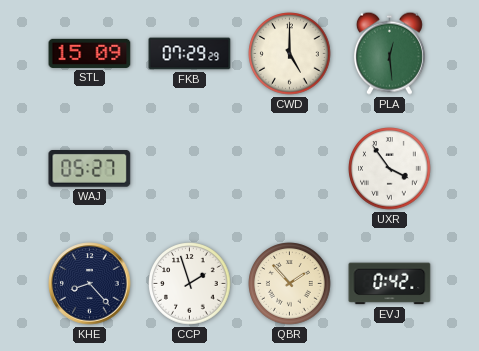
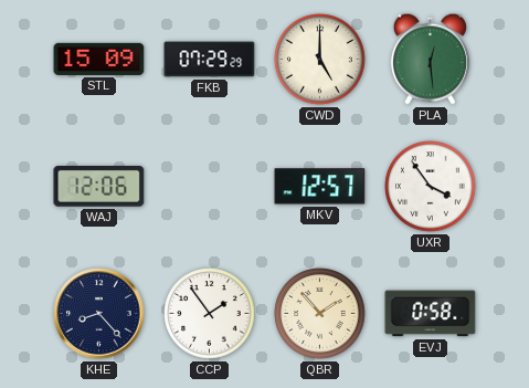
WAJ: 05:27 -> 12:06
MKV: none -> 12:57
CCP: 1:57 -> 1:54
EVJ: 0:42 -> 0:58
